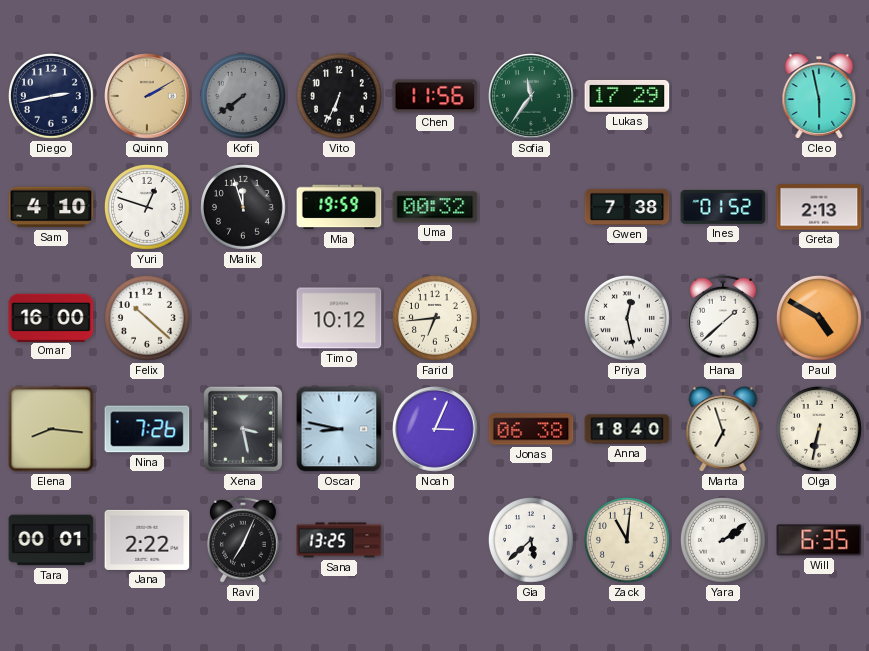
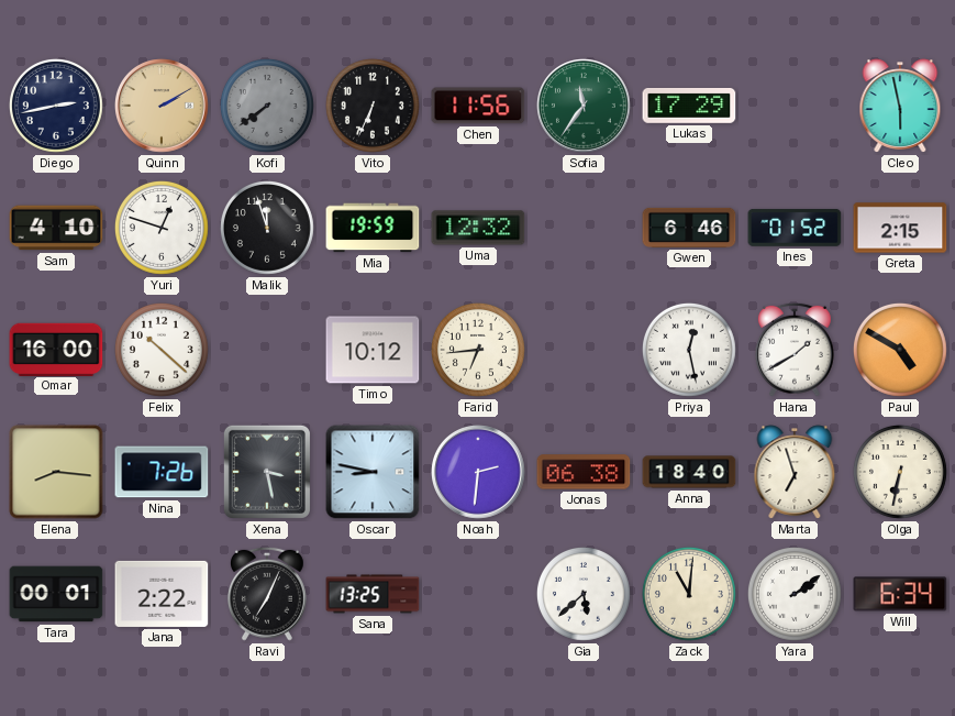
Uma: 00:32 -> 12:32
Gwen: 7:38 -> 6:46
Greta: 2:13 -> 2:15
Hana: 1:38 -> 1:40
Noah: 3:04 -> 2:31
Will: 6:35 -> 6:34
